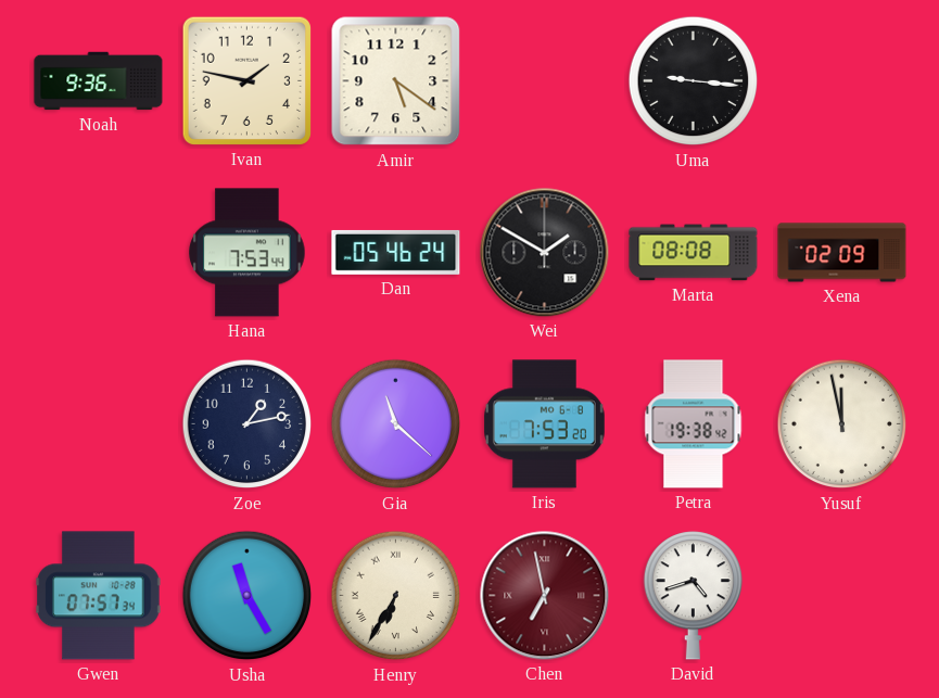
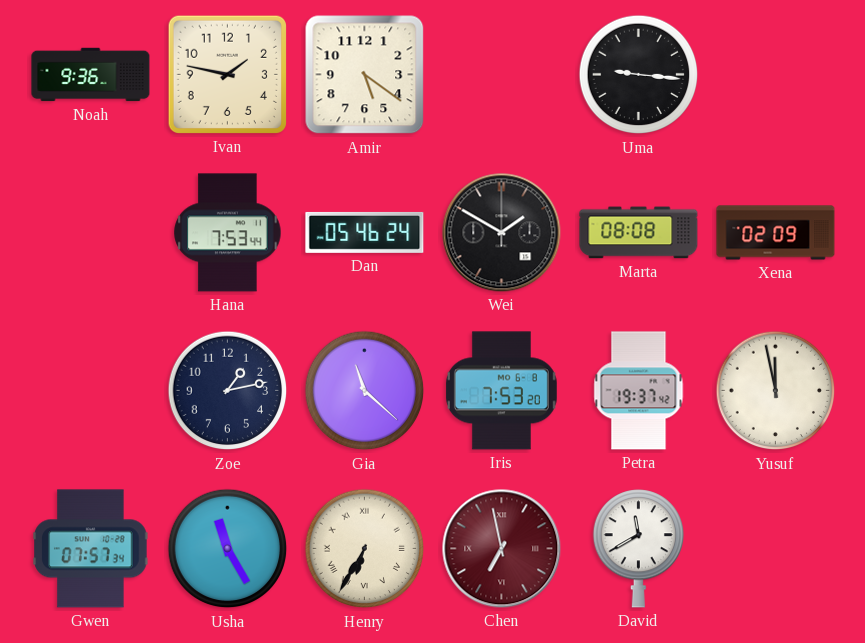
Petra: 19:38 -> 19:37
David: 4:42 -> 11:40
